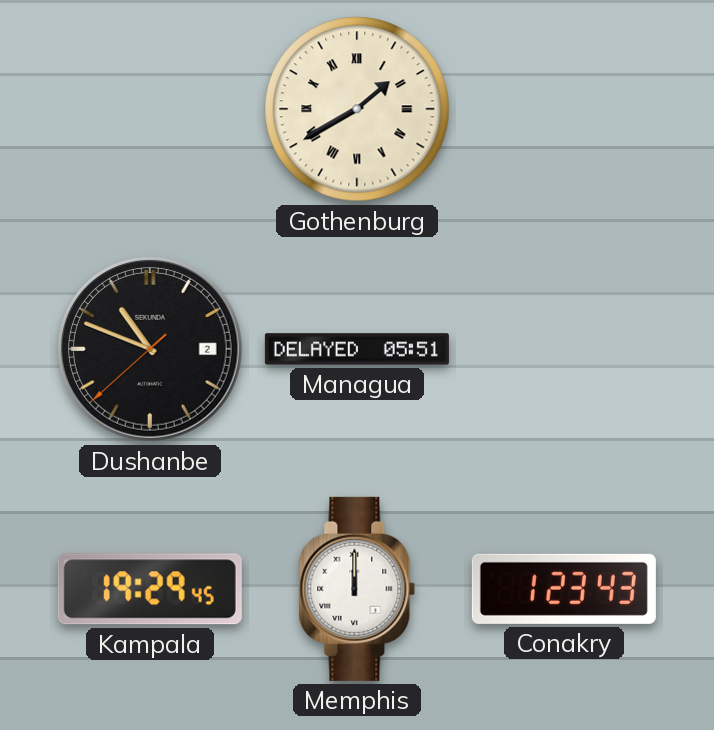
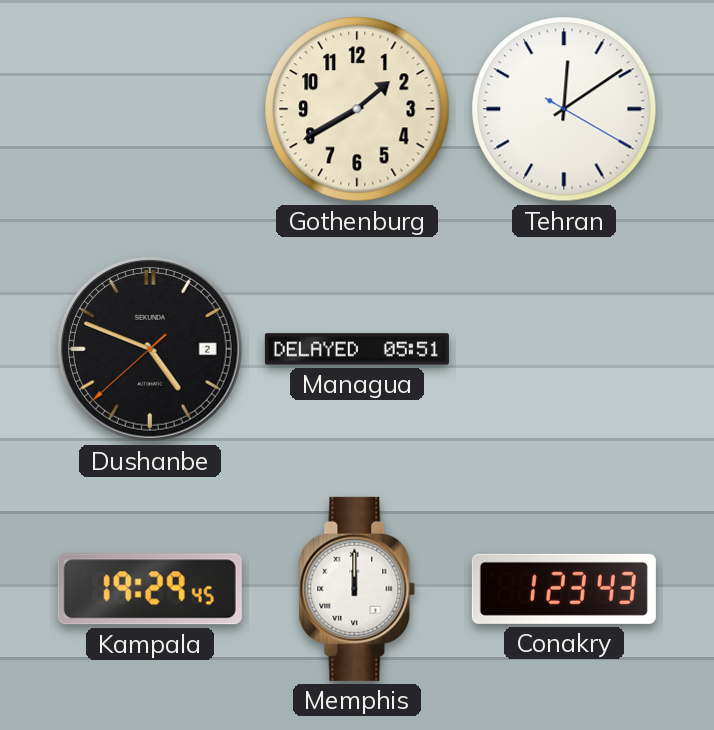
Gothenburg numerals: Roman -> Arabic
Tehran: none -> 12:09
Dushanbe: 10:48 -> 4:48
